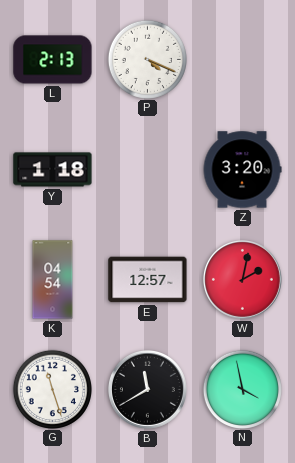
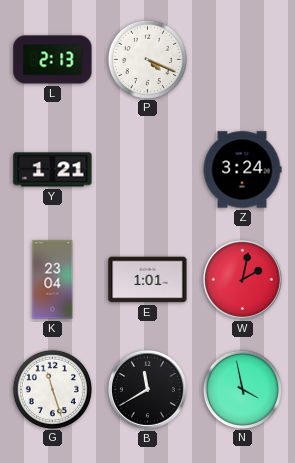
Y: 1:18 -> 1:21
Z: 3:20 -> 3:24
K: 04:54 -> 23:04
E: 12:57 -> 1:01
